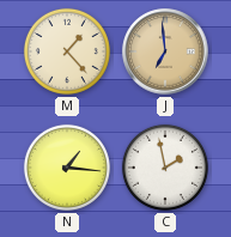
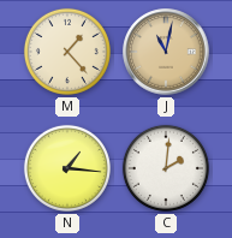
J: 6:59 -> 11:02
C: 1:58 -> 2:01
